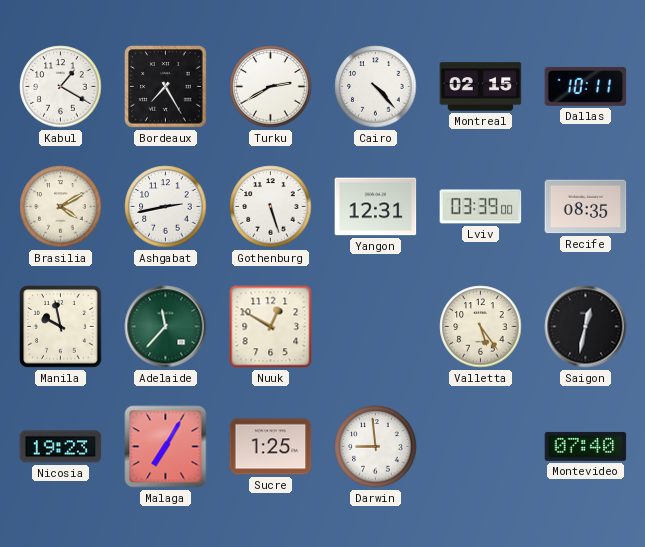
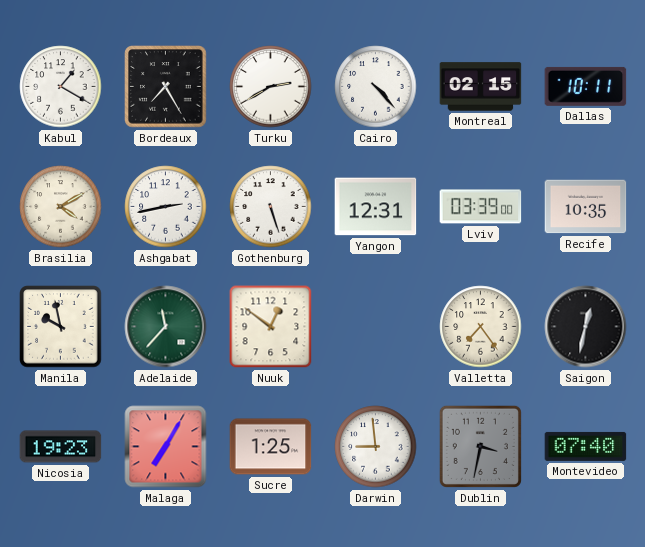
Recife: 08:35 -> 10:35
Nuuk: 12:50 -> 12:51
Valletta: 5:24 -> 7:24
Dublin: none -> 3:32
